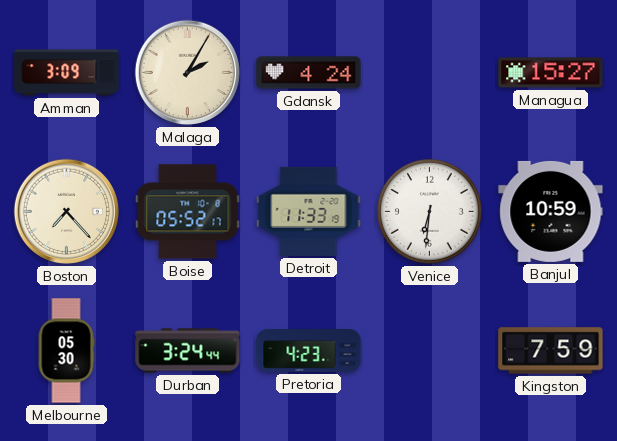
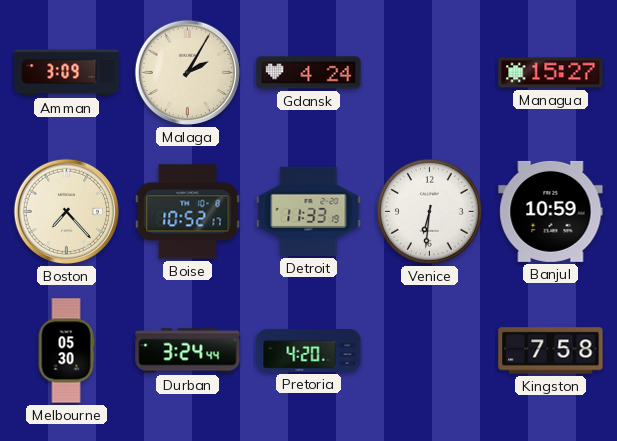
Boise: 05:52 -> 10:52
Pretoria: 4:23 -> 4:20
Kingston: 7:59 -> 7:58
